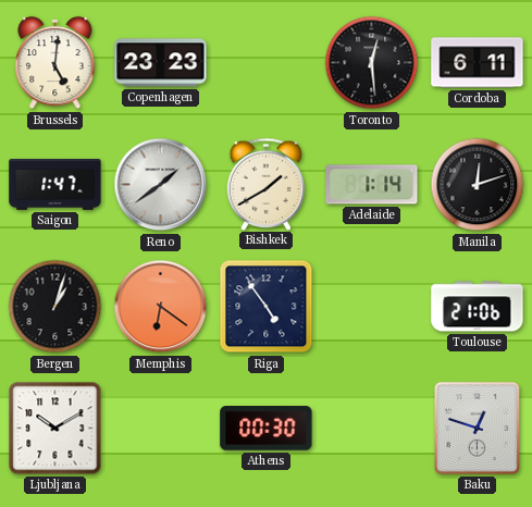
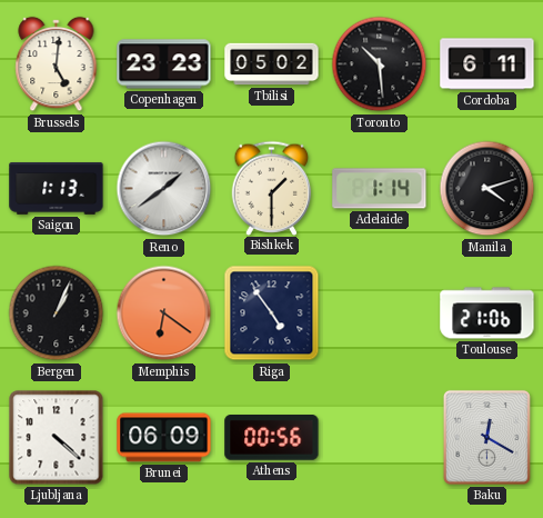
Tbilisi: none -> 05:02
Toronto: 12:29 -> 10:29
Saigon: 1:47 -> 1:13
Bishkek: 1:40 -> 1:30
Manila: 12:12 -> 4:12
Bergen: 1:03 -> 1:04
Ljubljana: 10:10 -> 4:22
Brunei: none -> 06:09
Athens: 00:30 -> 00:56
Baku: 12:48 -> 12:20
